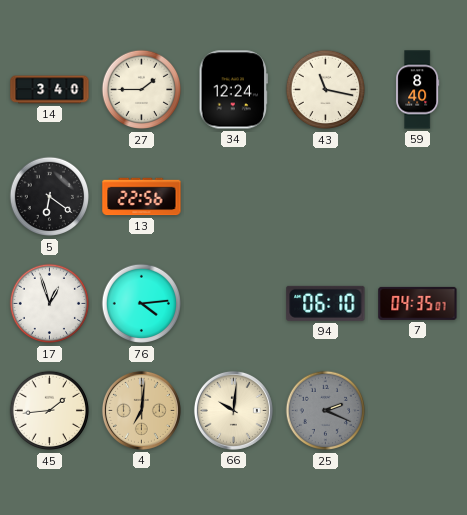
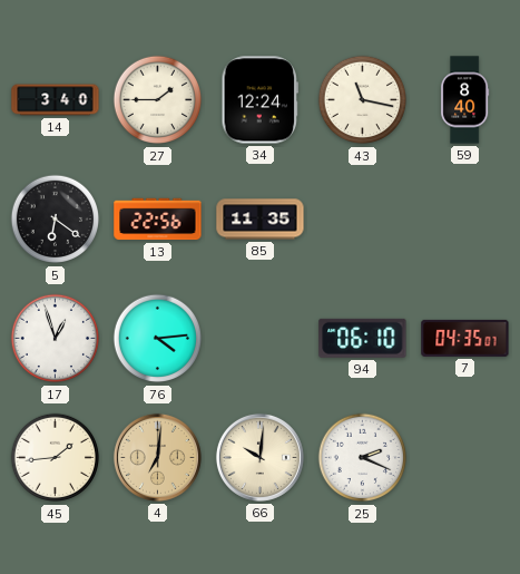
85: none -> 11:35
25 dial: grey -> white
